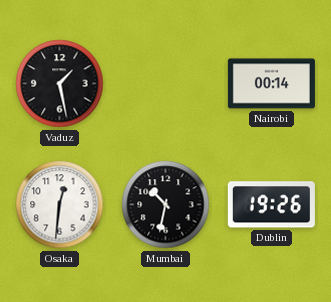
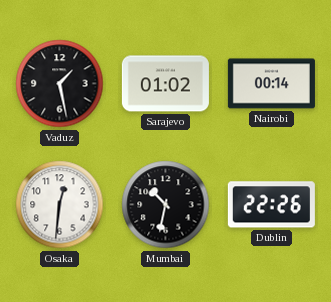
Sarajevo: none -> 01:02
Dublin: 19:26 -> 22:26
